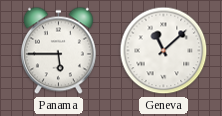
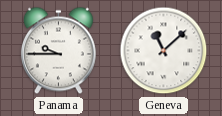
Panama: 5:45 -> 9:45
